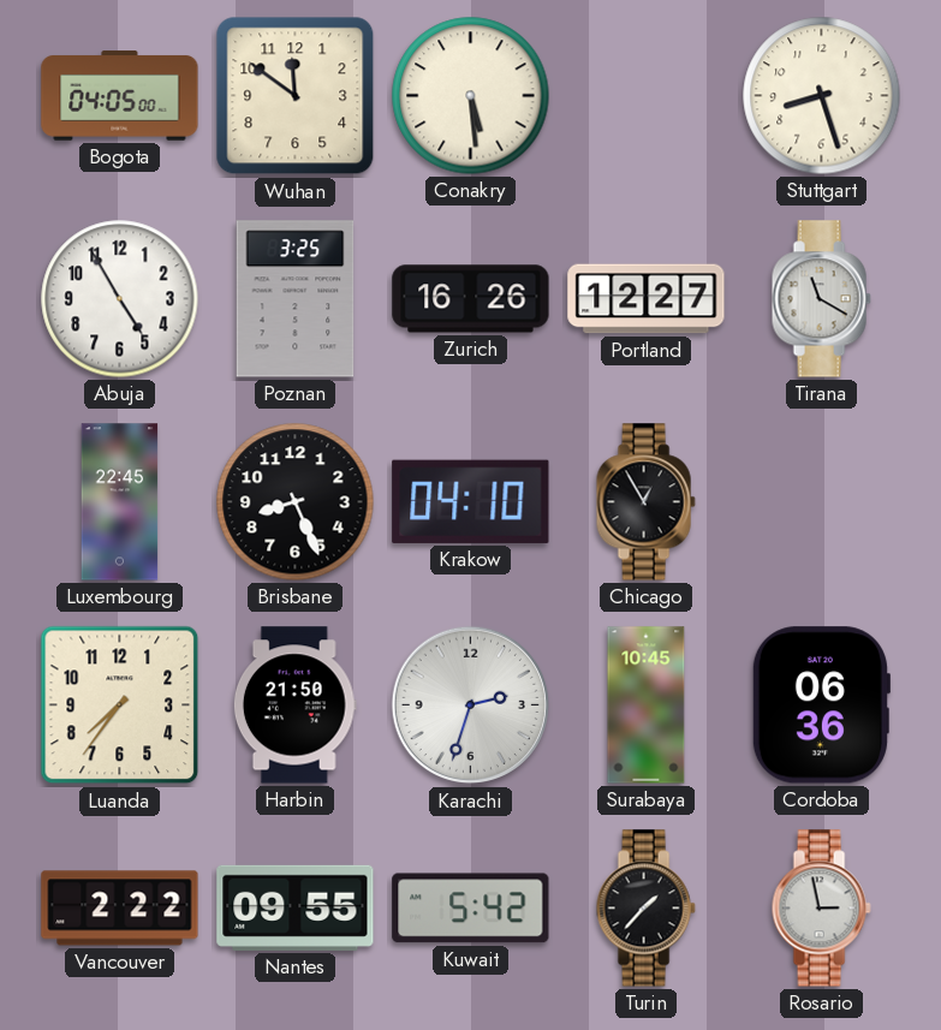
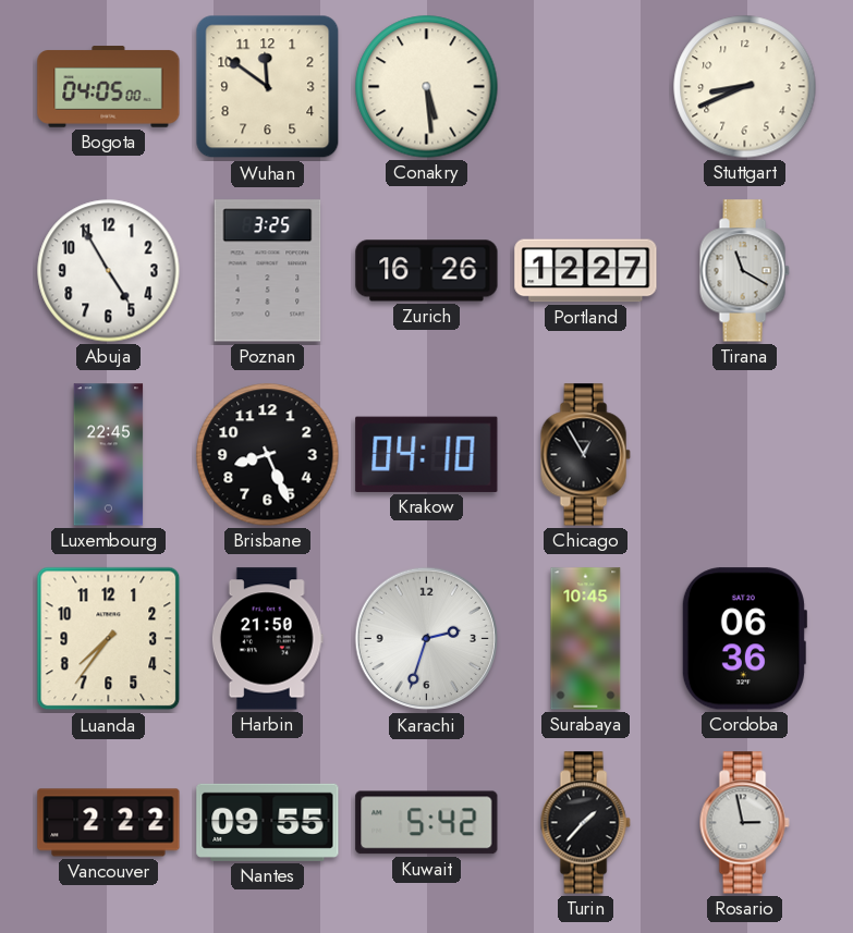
Stuttgart: 8:27 -> 8:41
